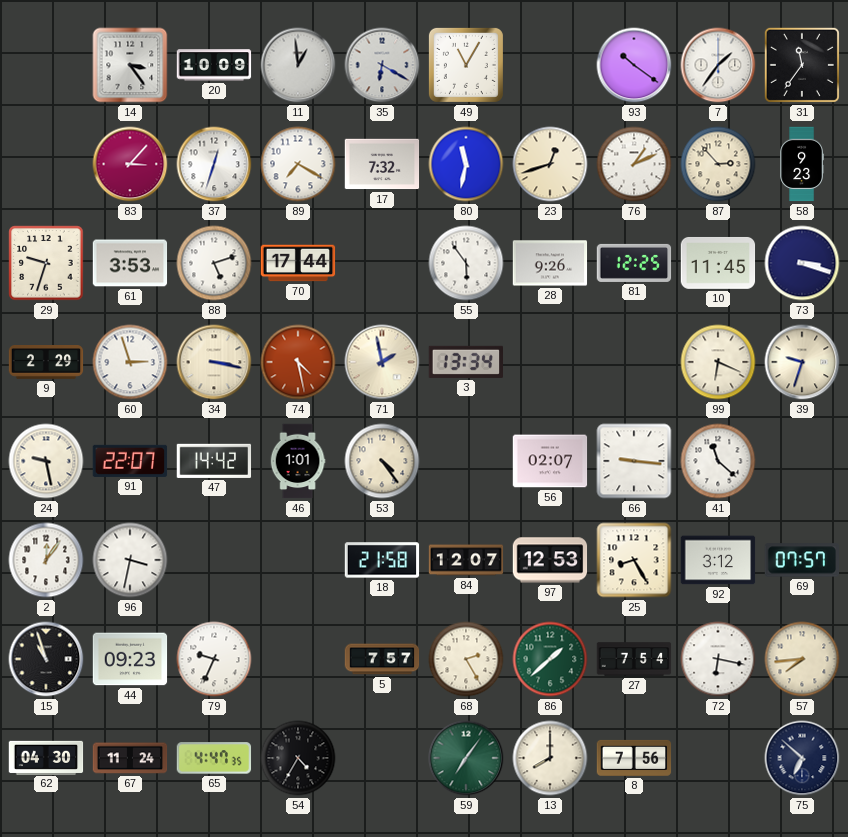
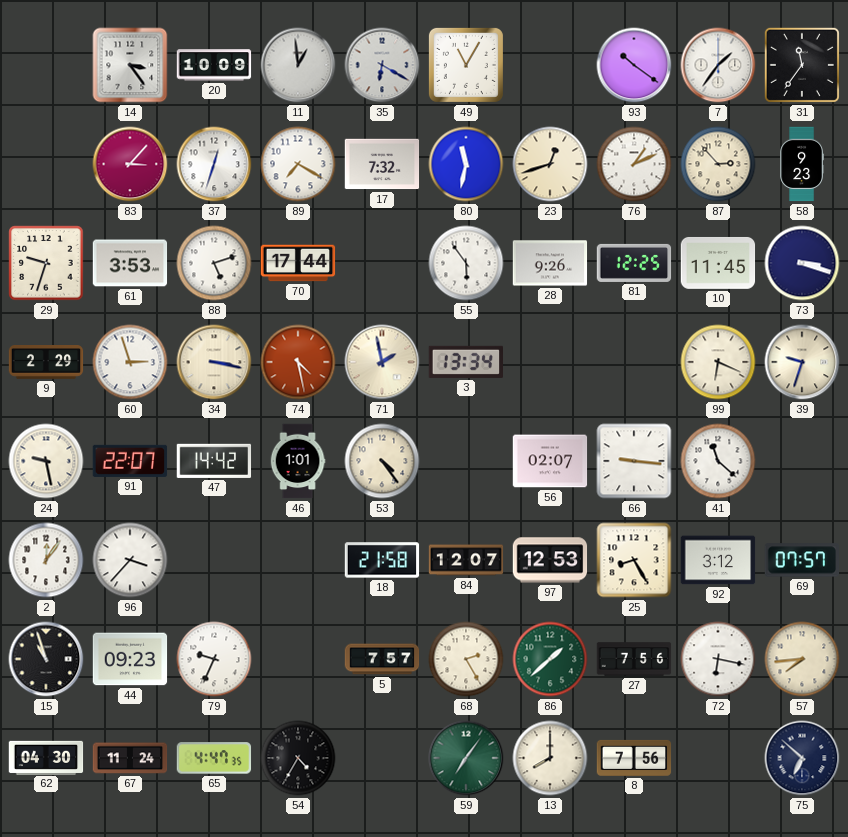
96: 3:32 -> 3:37
27: 7:54 -> 7:56
